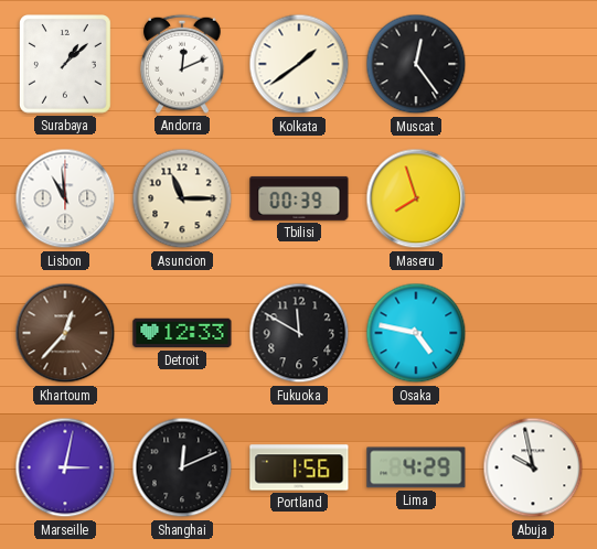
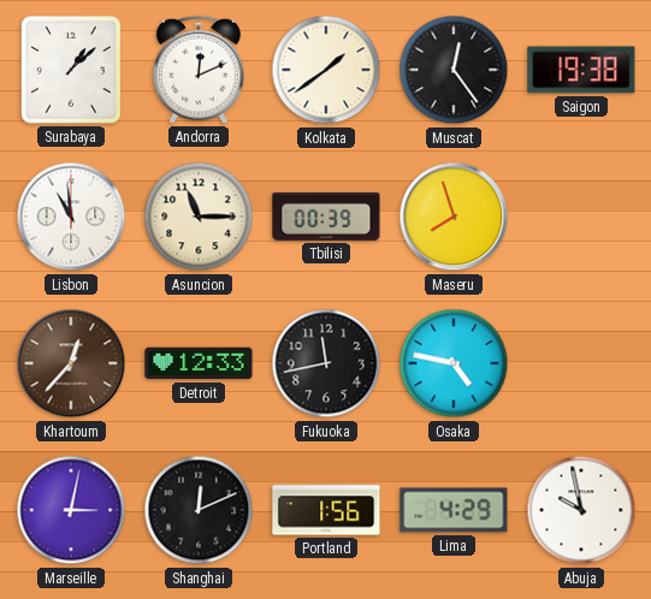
Saigon: none -> 19:38
Fukuoka: 11:50 -> 11:43
